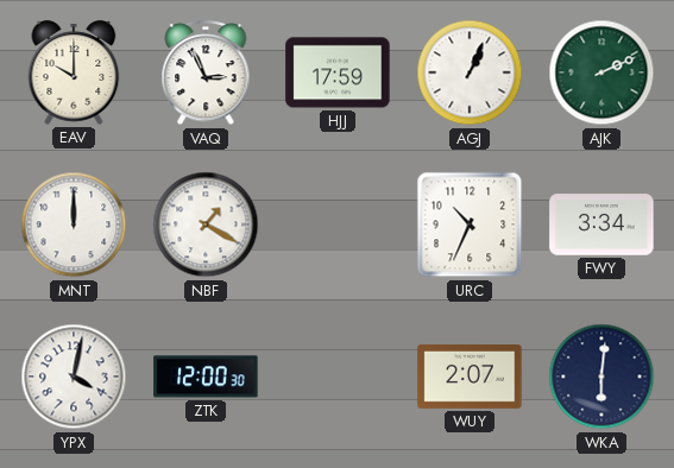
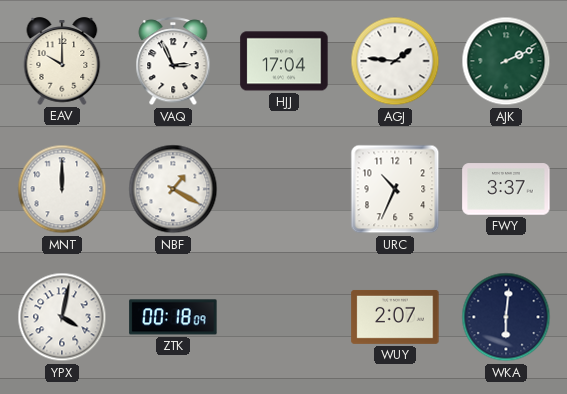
HJJ: 17:59 -> 17:04
AGJ: 1:04 -> 1:46
FWY: 3:34 -> 3:37
ZTK: 12:00 -> 00:18
